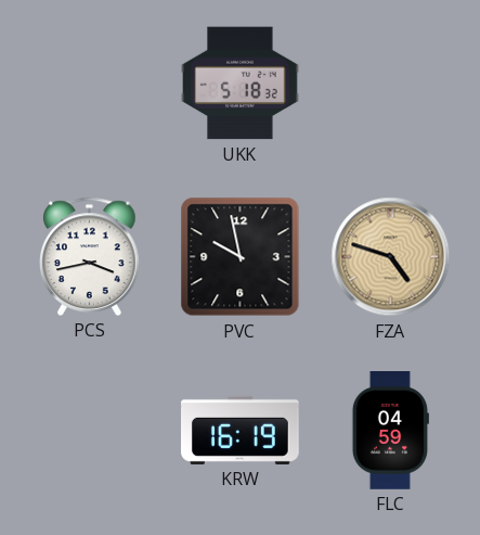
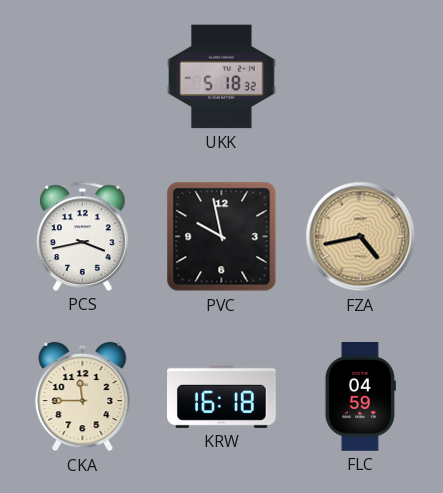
FZA: 4:48 -> 4:43
CKA: none -> 11:45
KRW: 16:19 -> 16:18
